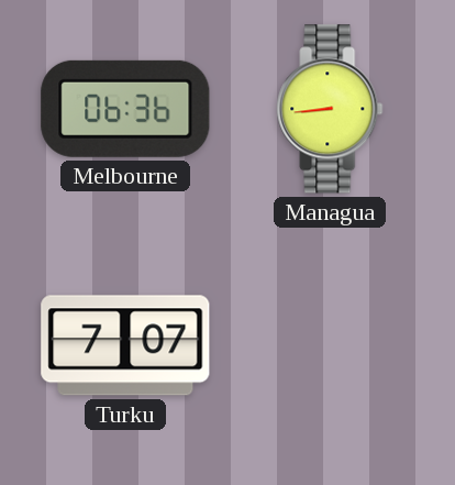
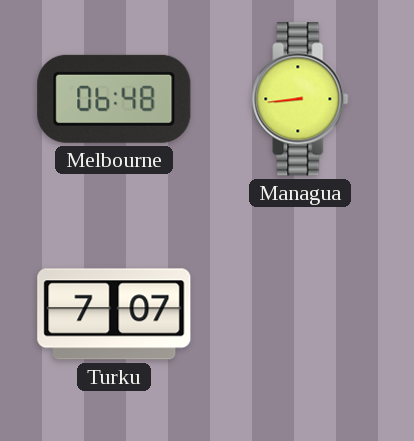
Melbourne: 06:36 -> 06:48
